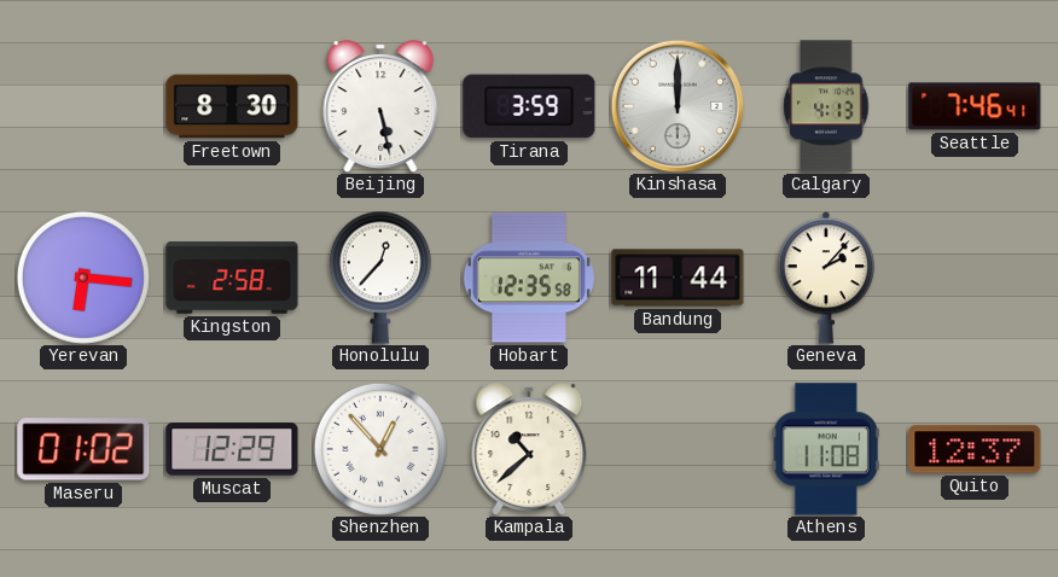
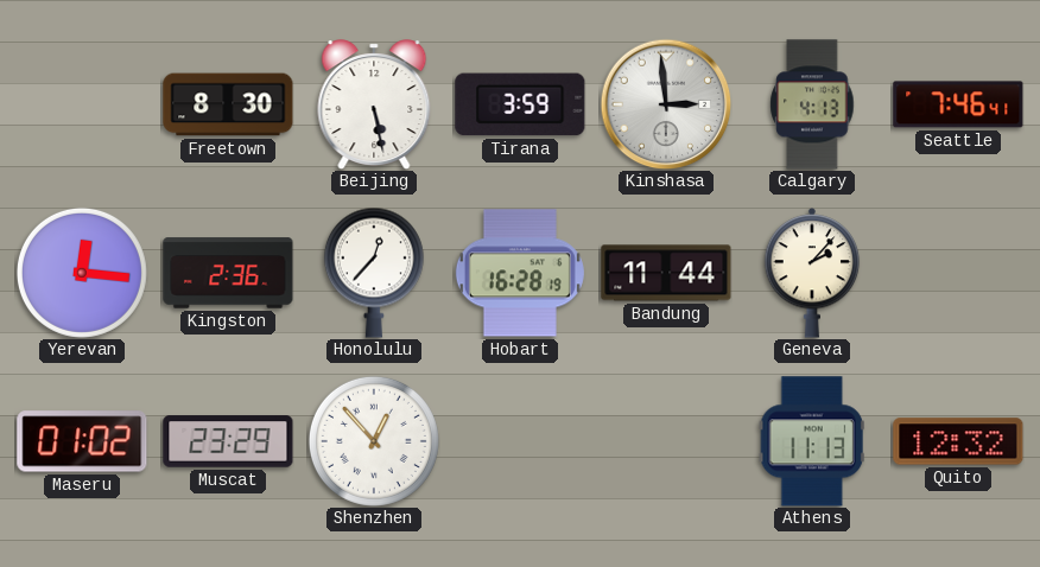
Kinshasa: 12:00 -> 2:59
Yerevan: 6:16 -> 12:16
Kingston: 2:58 -> 2:36
Hobart: 12:35 -> 16:28
Muscat: 12:29 -> 23:29
Kampala: 10:38 -> none
Athens: 11:08 -> 11:13
Quito: 12:37 -> 12:32
